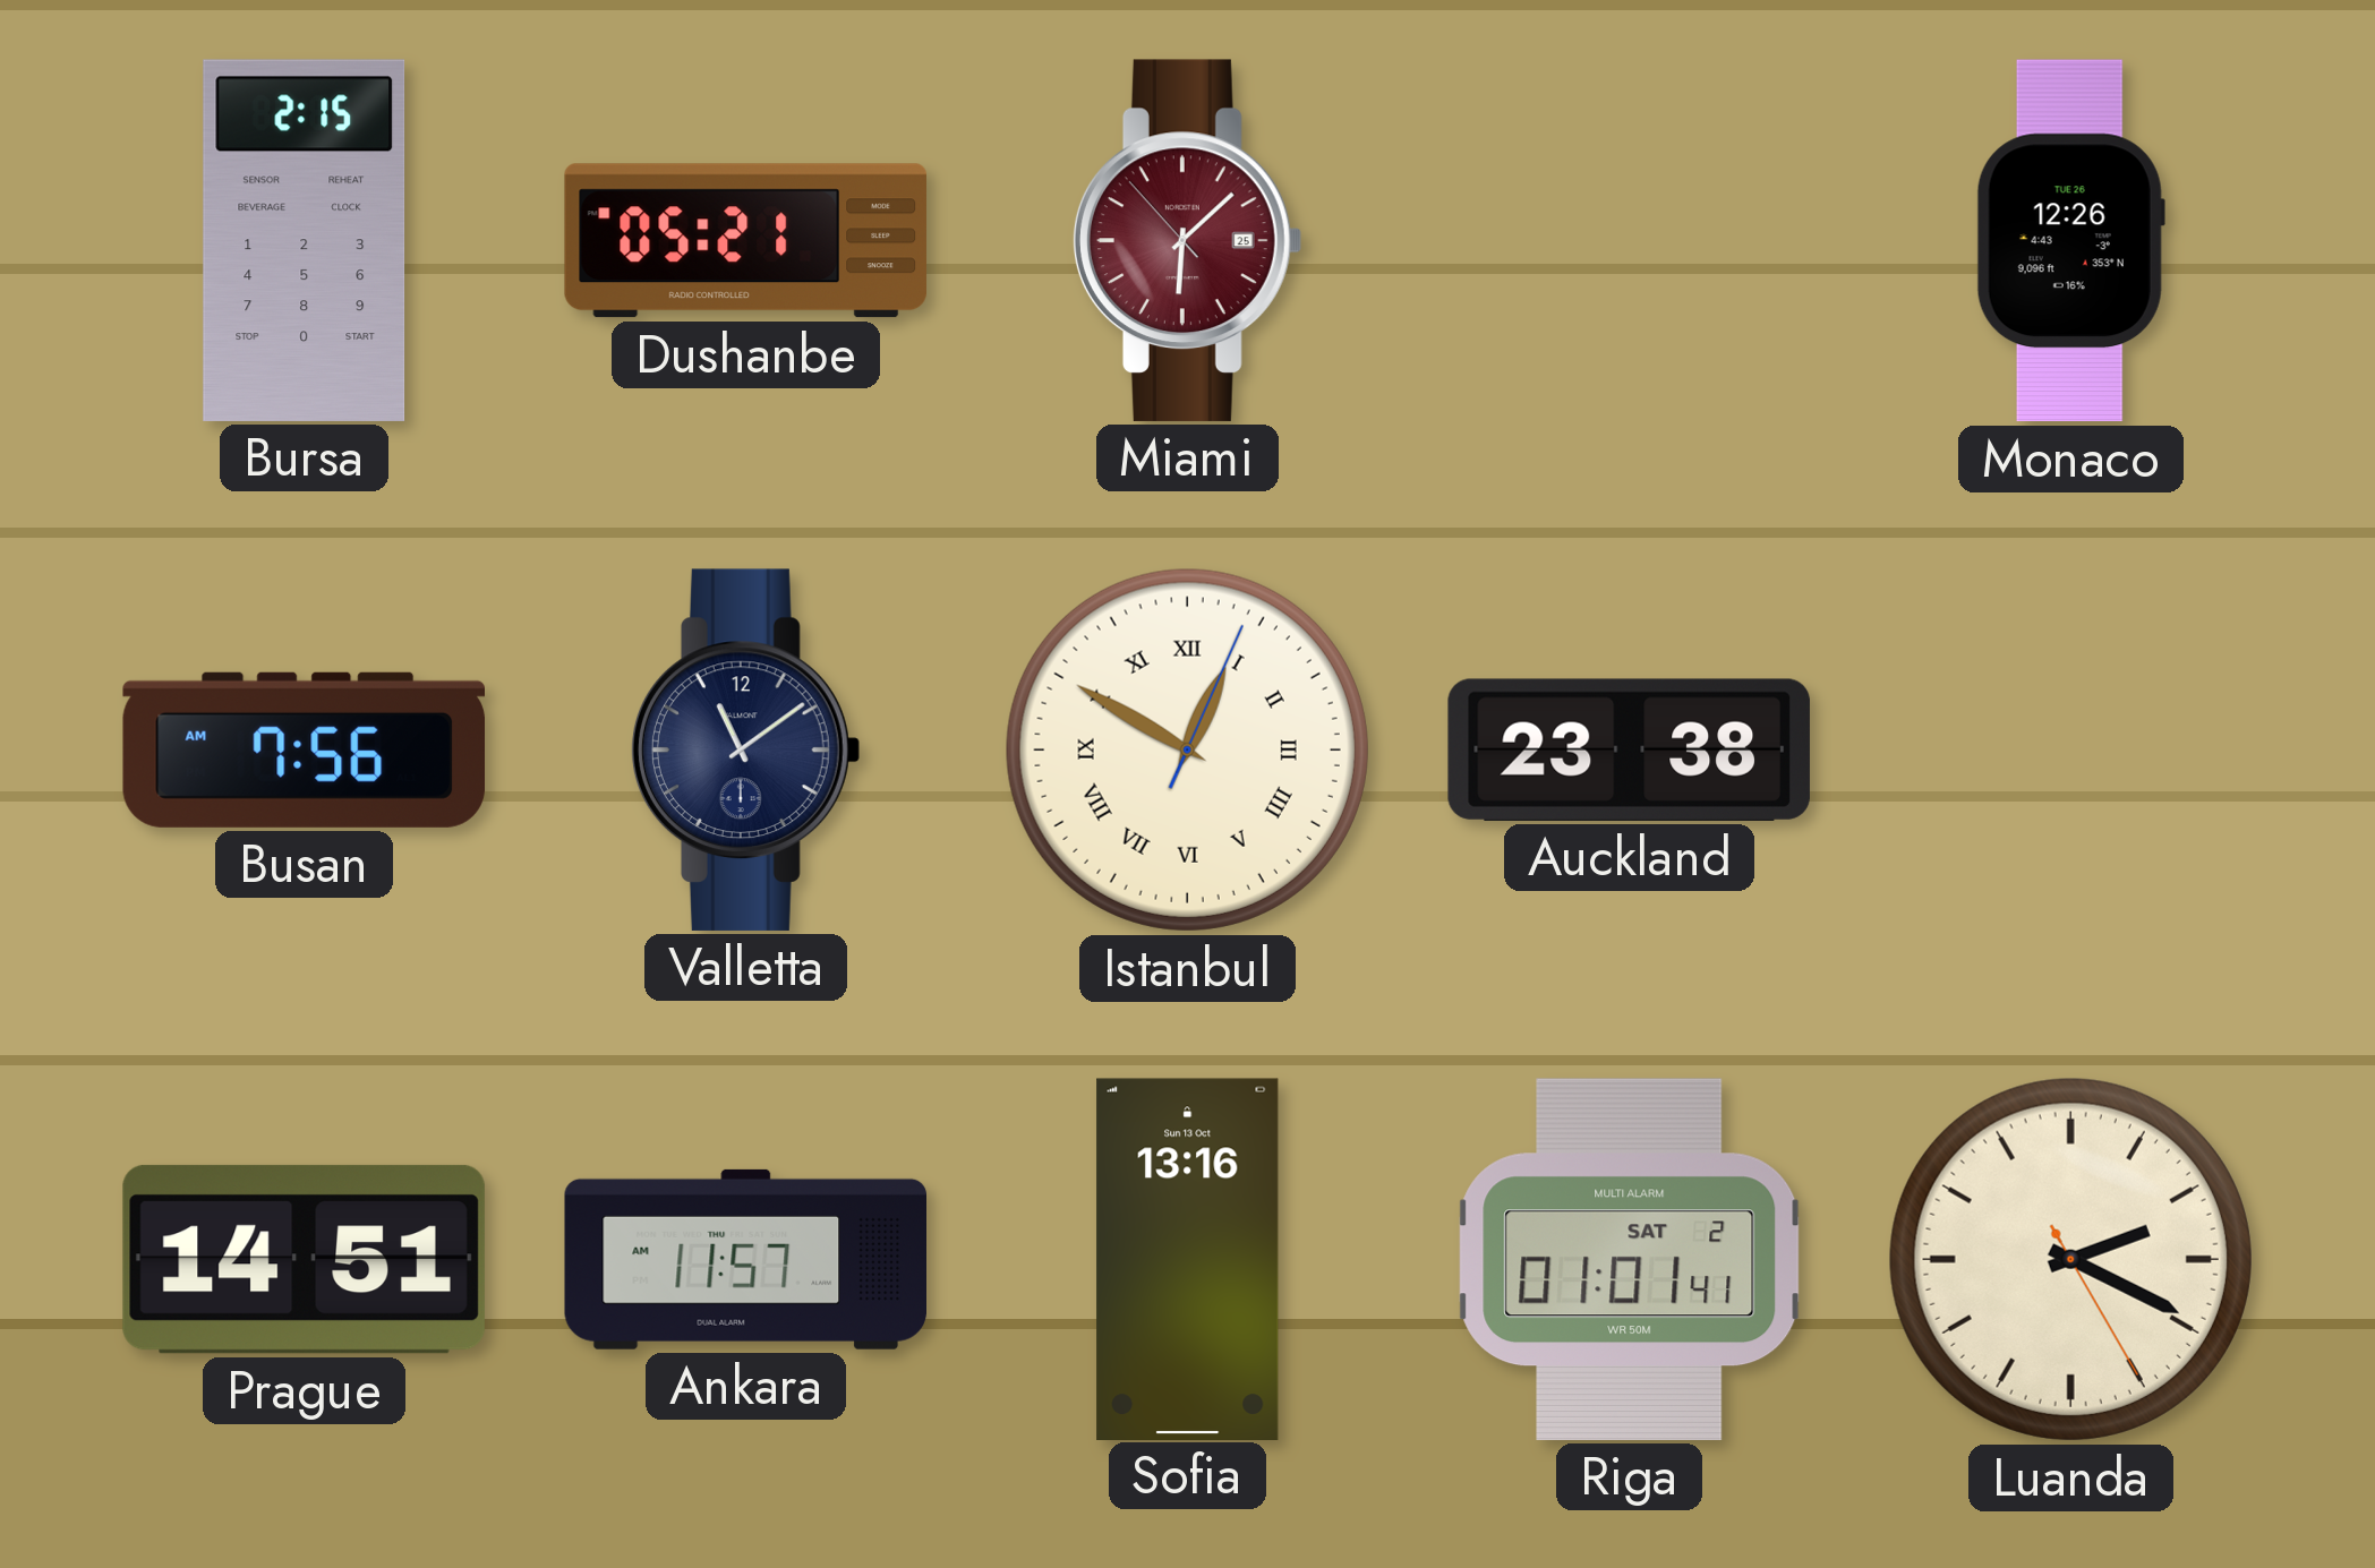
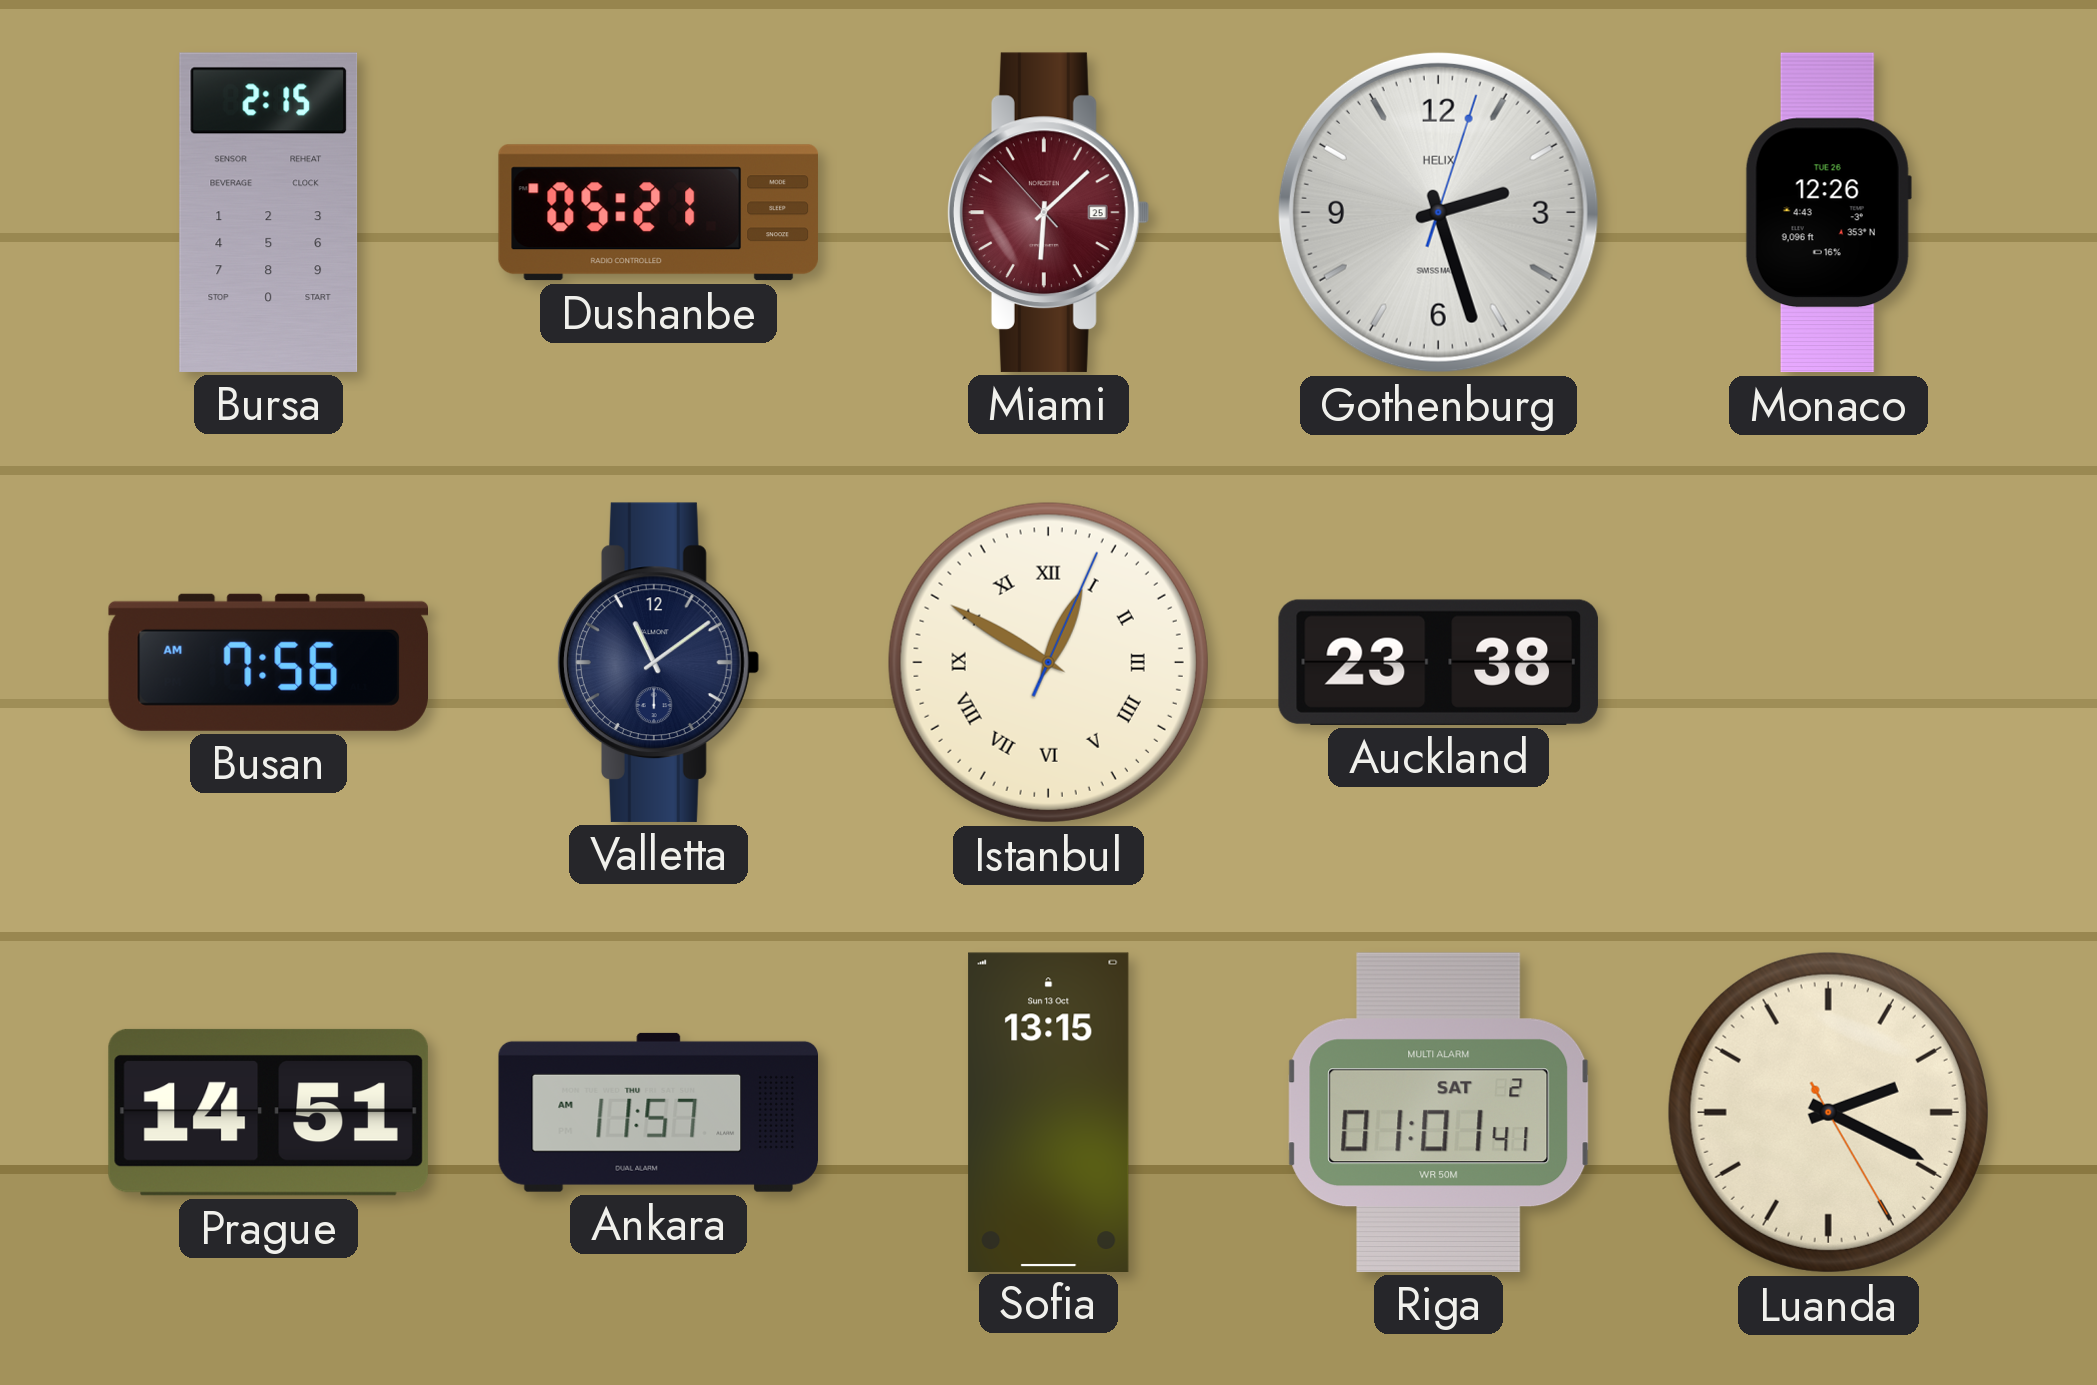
Gothenburg: none -> 2:27
Sofia: 13:16 -> 13:15
